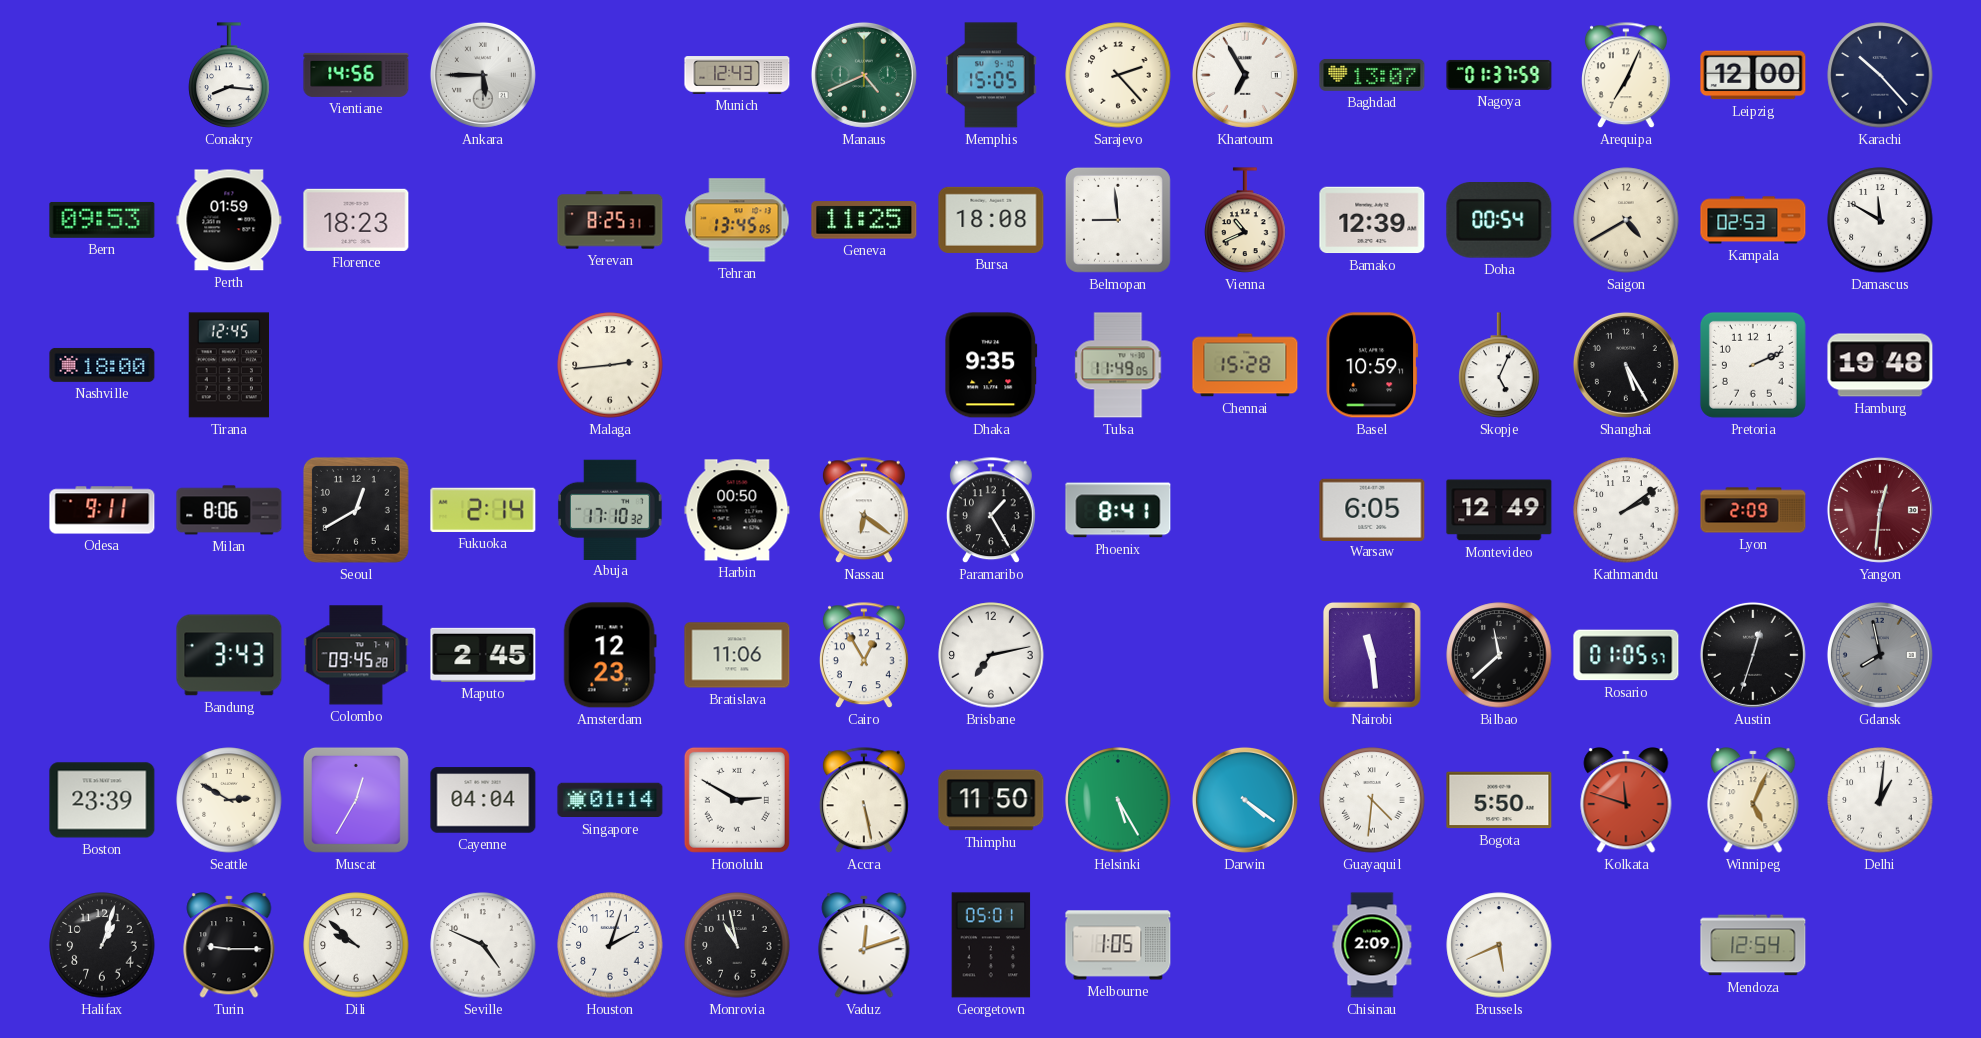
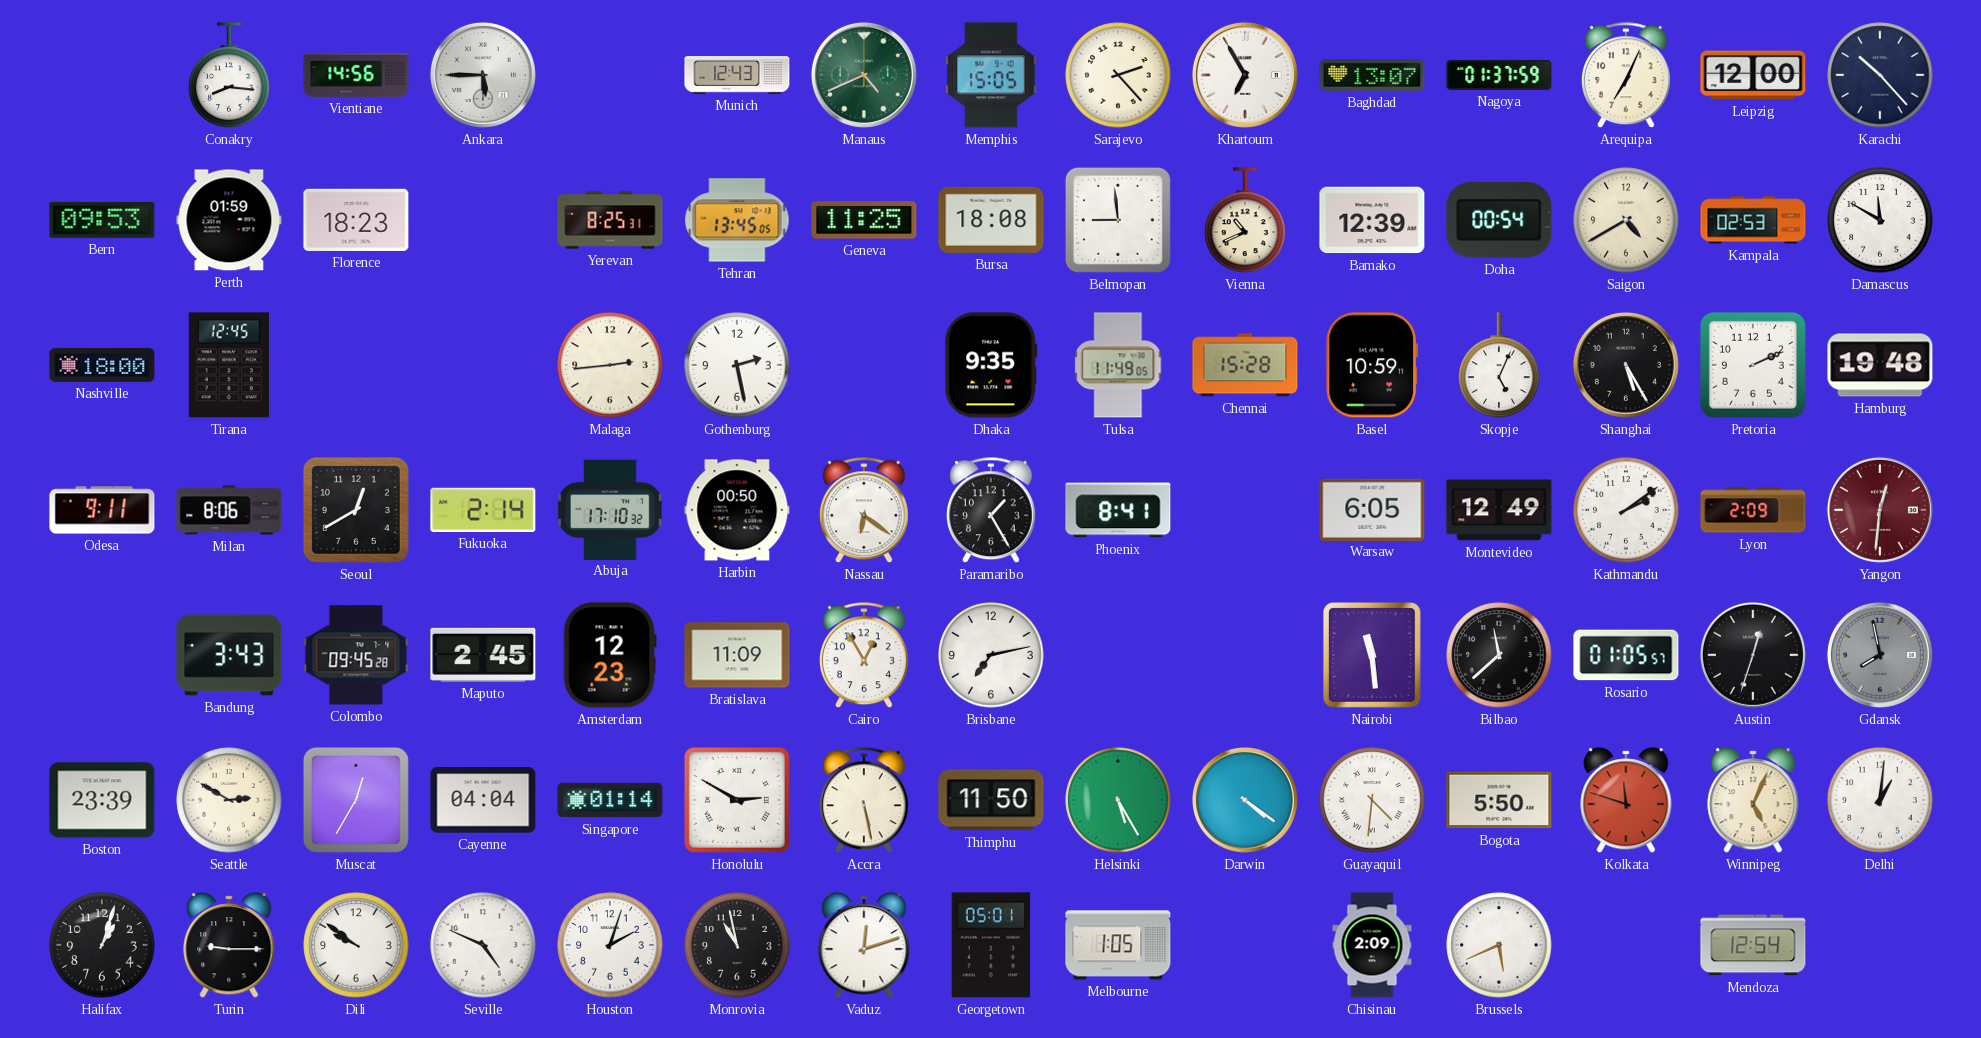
Gothenburg: none -> 2:28
Bratislava: 11:06 -> 11:09
Dili: 9:52 -> 9:51
